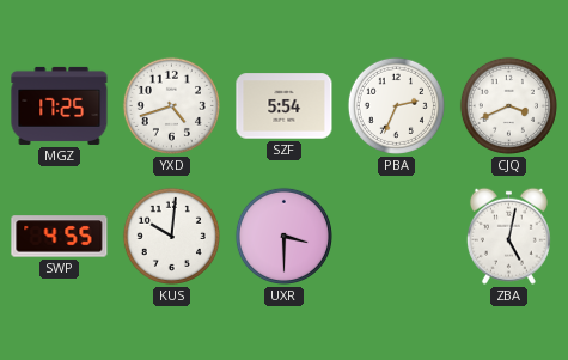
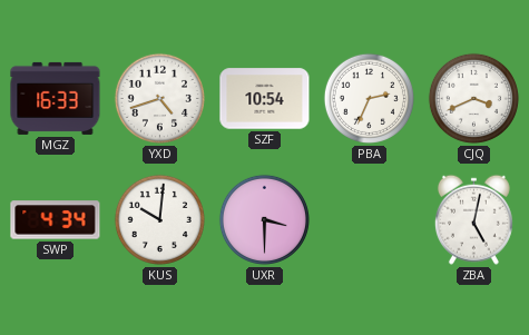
MGZ: 17:25 -> 16:33
SZF: 5:54 -> 10:54
SWP: 4:55 -> 4:34
